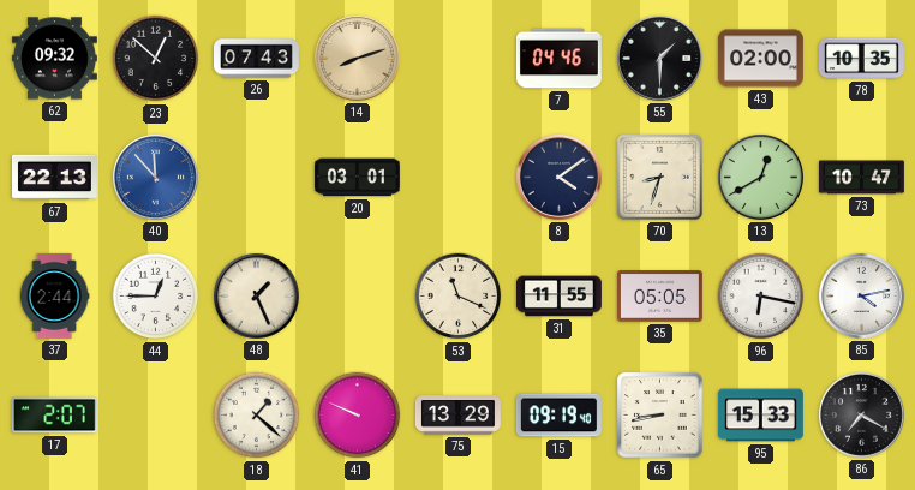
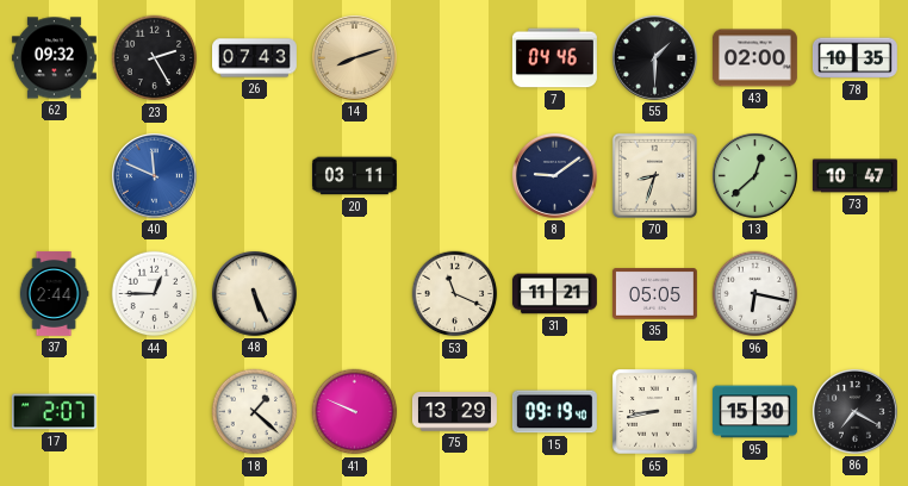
23: 12:52 -> 2:25
67: 22:13 -> none
40: 11:53 -> 11:49
20: 03:01 -> 03:11
8: 4:09 -> 9:09
13: 12:40 -> 12:38
48: 1:26 -> 5:26
31: 11:55 -> 11:21
85: 4:13 -> none
95: 15:33 -> 15:30
